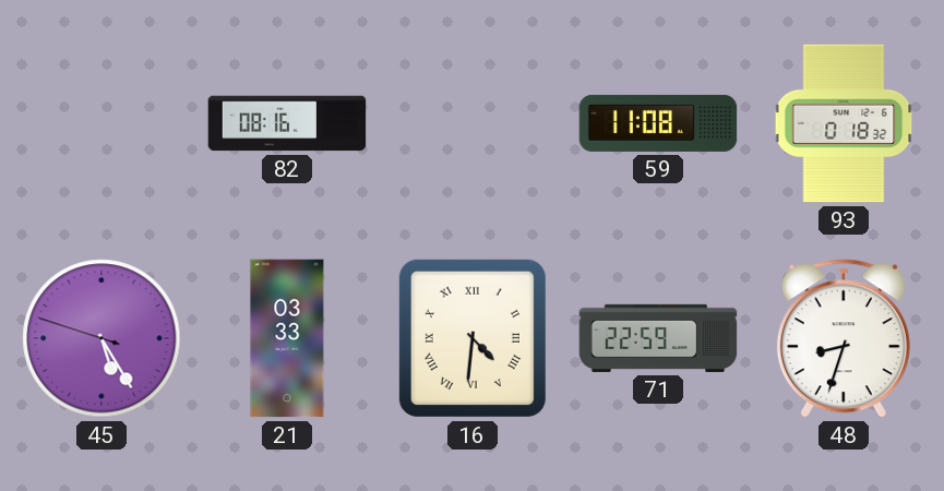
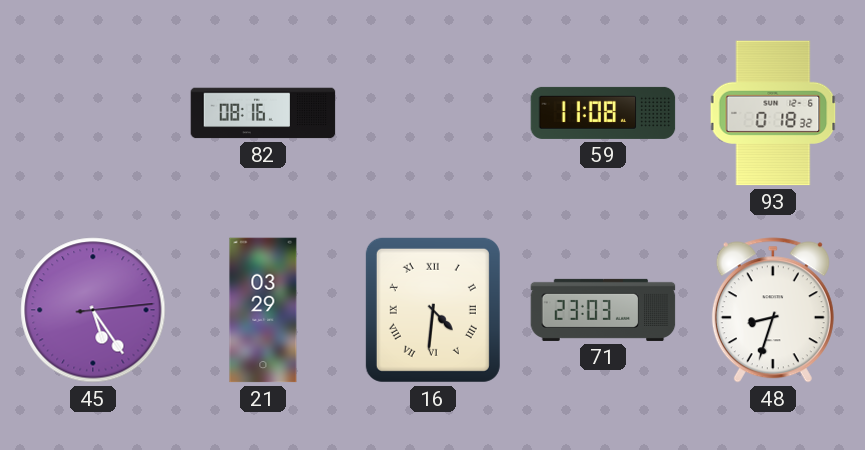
45: 5:24:48 -> 5:24:14
21: 03:33 -> 03:29
71: 22:59 -> 23:03
